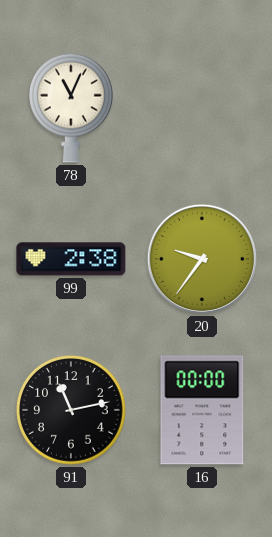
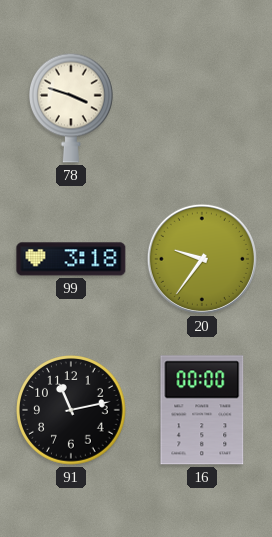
78: 11:04 -> 3:48
99: 2:38 -> 3:18
